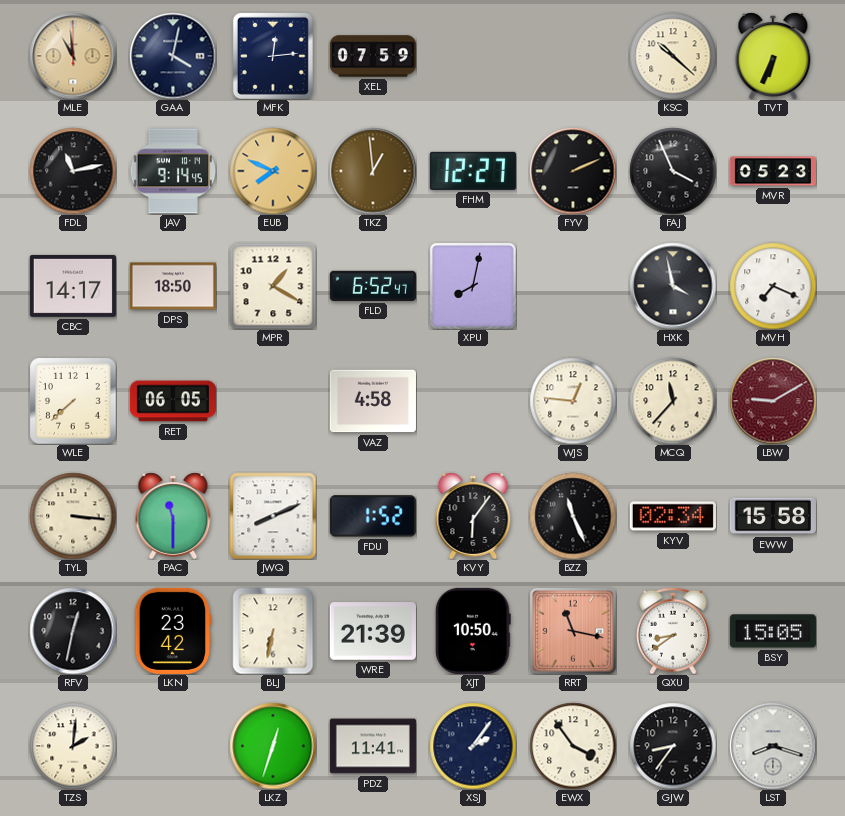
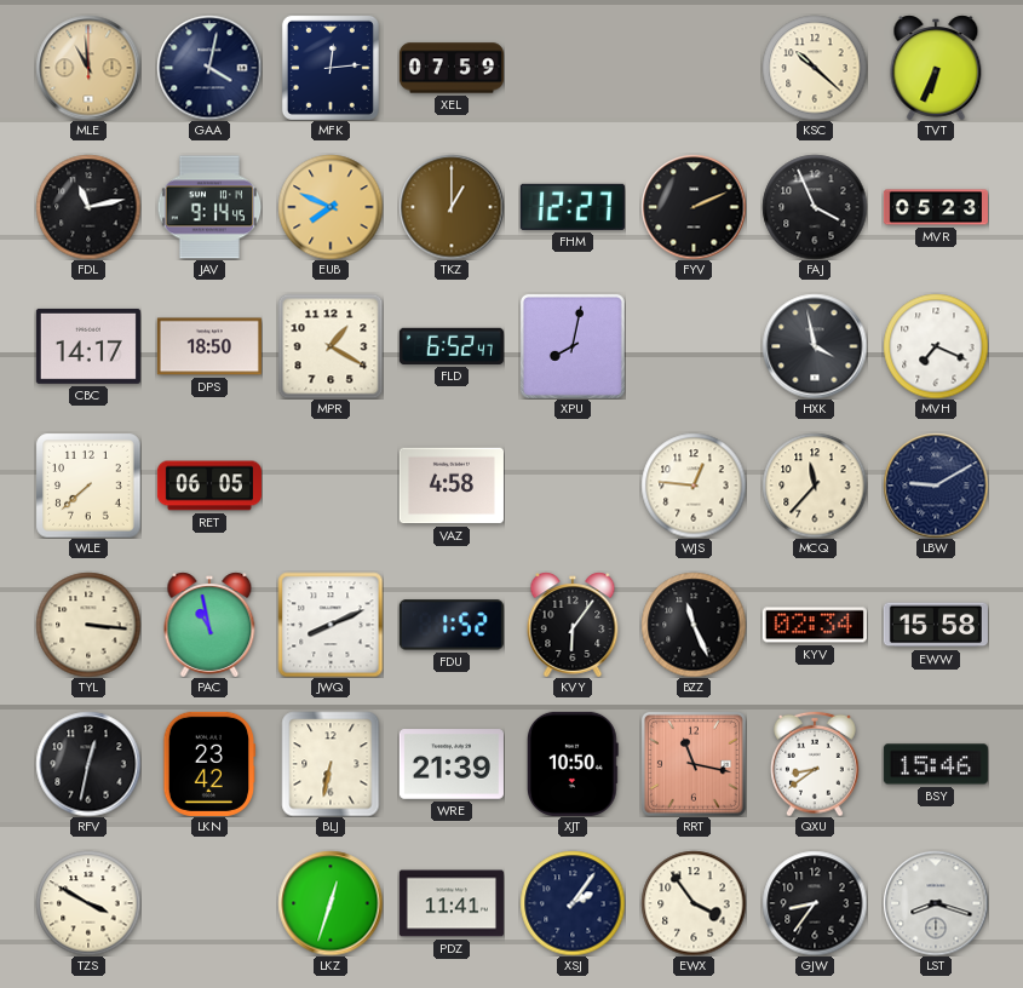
TKZ: 12:59 -> 1:00
LBW dial: burgundy -> navy
PAC: 11:30 -> 10:58
BSY: 15:05 -> 15:46
TZS: 2:01 -> 3:50
